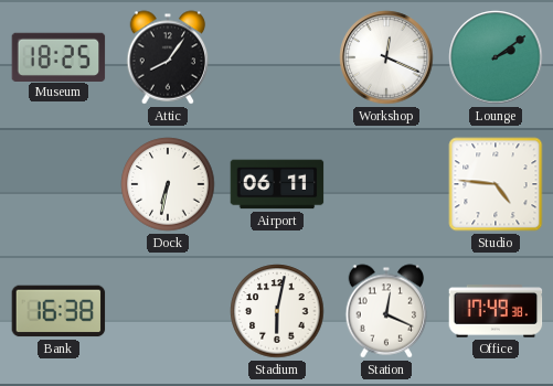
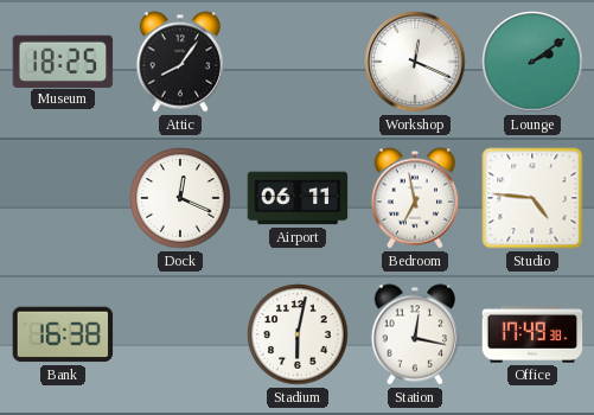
Dock: 6:32 -> 12:19
Bedroom: none -> 6:58
Station: 12:19 -> 12:17
